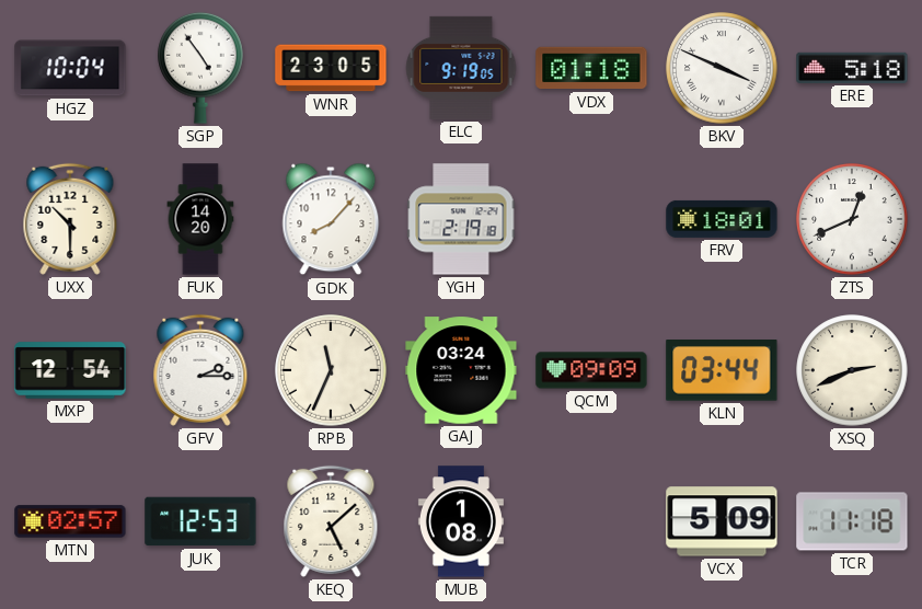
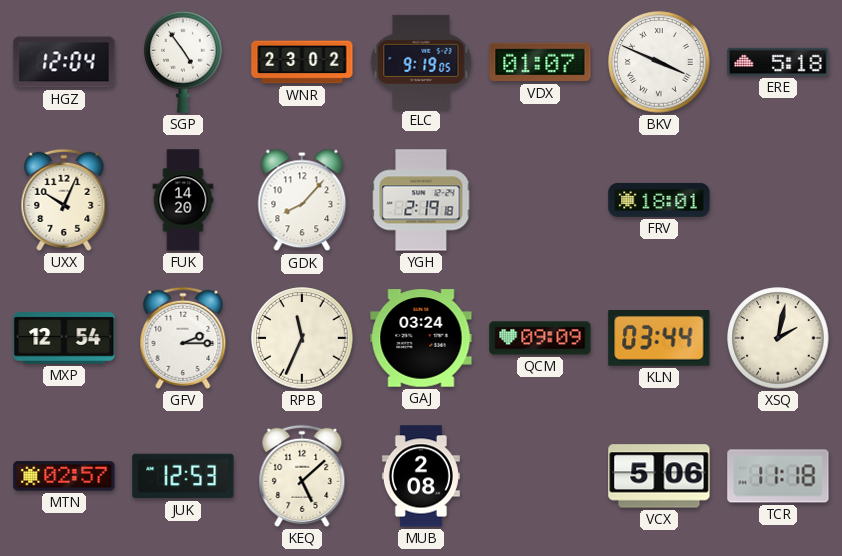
HGZ: 10:04 -> 12:04
WNR: 23:05 -> 23:02
VDX: 01:18 -> 01:07
UXX: 10:30 -> 10:04
ZTS: 12:41 -> none
XSQ: 2:41 -> 2:02
MUB: 1:08 -> 2:08
VCX: 5:09 -> 5:06
